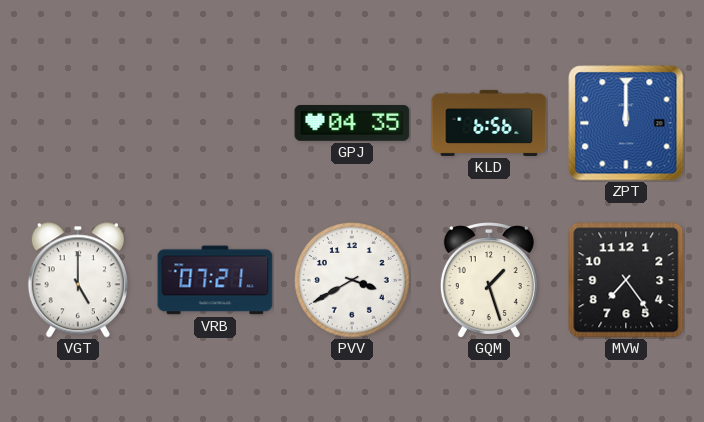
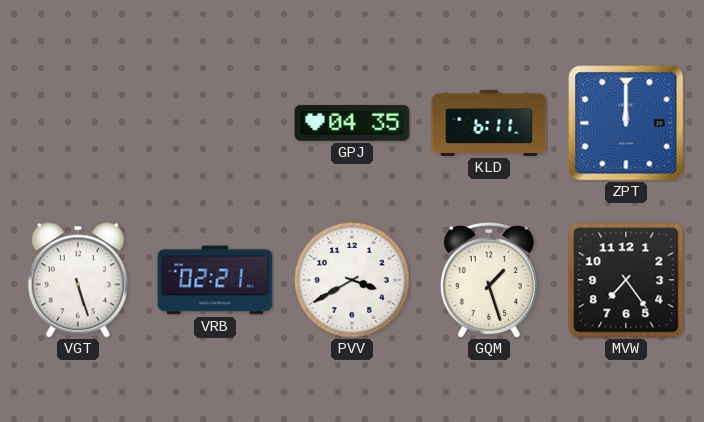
KLD: 6:56 -> 6:11
VGT: 5:00 -> 5:27
VRB: 07:21 -> 02:21
